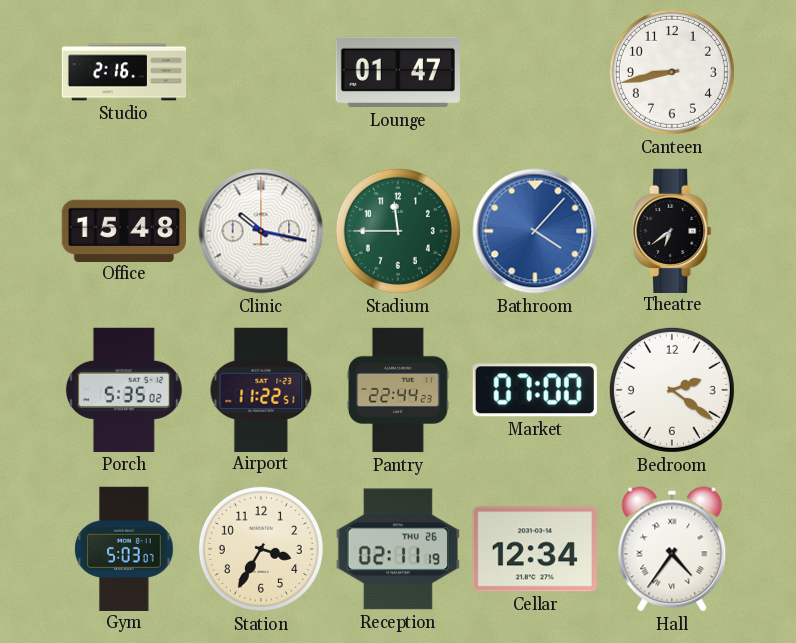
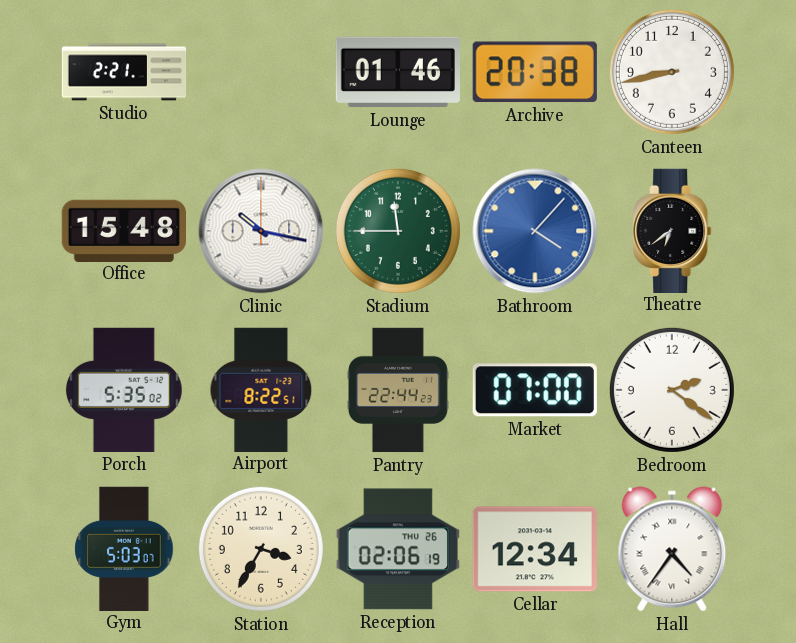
Studio: 2:16 -> 2:21
Lounge: 01:47 -> 01:46
Archive: none -> 20:38
Airport: 11:22 -> 8:22
Reception: 02:11 -> 02:06
